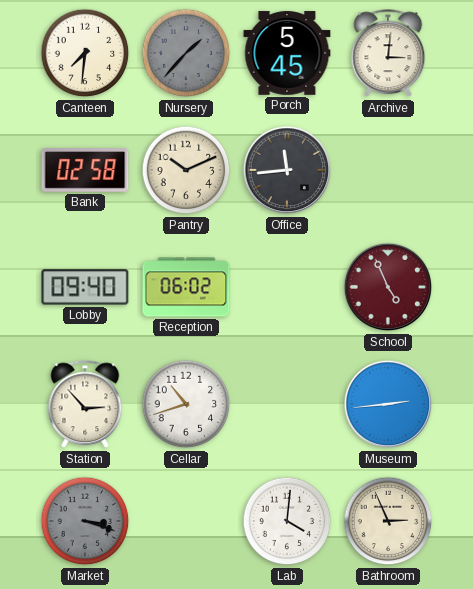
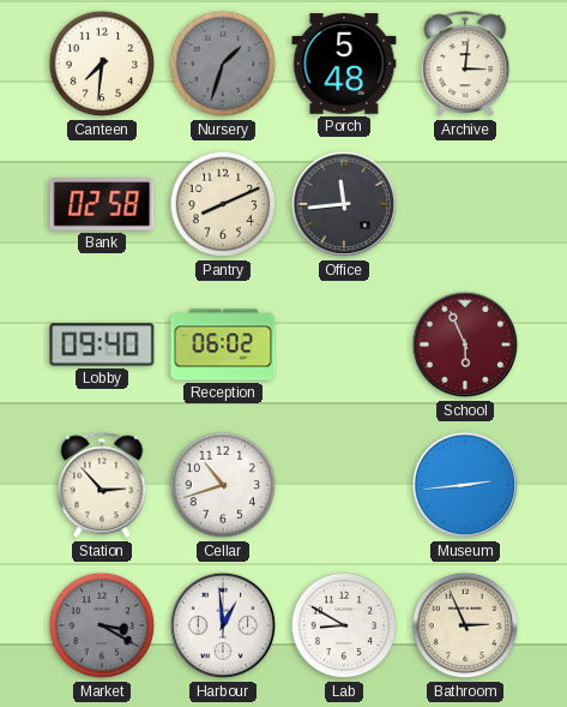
Nursery: 1:37 -> 1:33
Porch: 5:45 -> 5:48
Pantry: 10:11 -> 8:11
School: 4:56 -> 5:56
Market: 3:18 -> 3:20
Harbour: none -> 12:59
Lab: 4:01 -> 8:50
